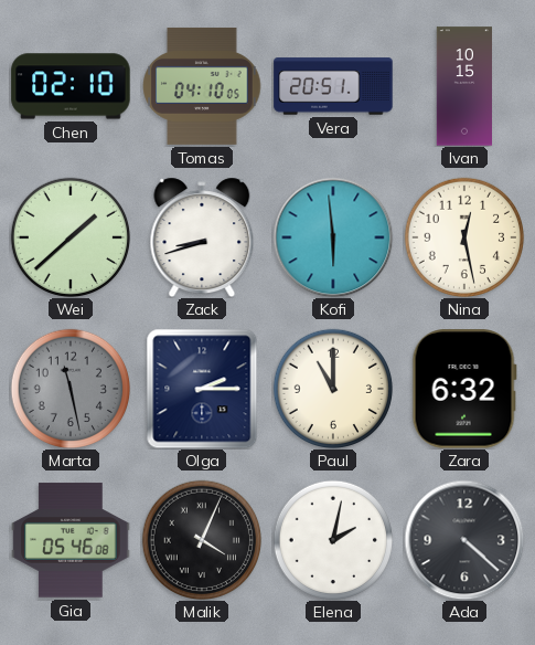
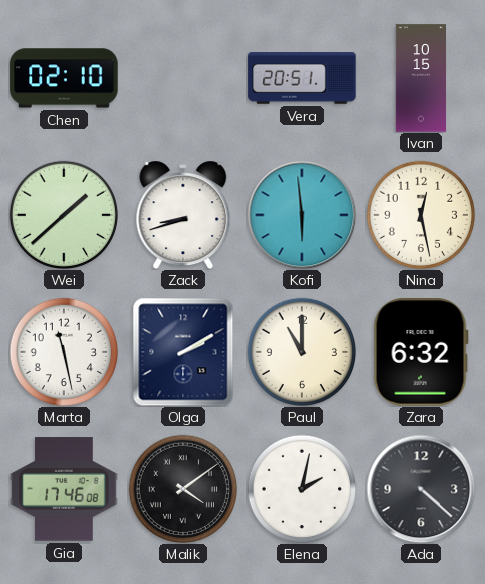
Tomas: 04:10 -> none
Marta dial: grey -> white
Olga: 2:15 -> 2:10
Gia: 05:46 -> 17:46
Malik: 4:04 -> 4:09
